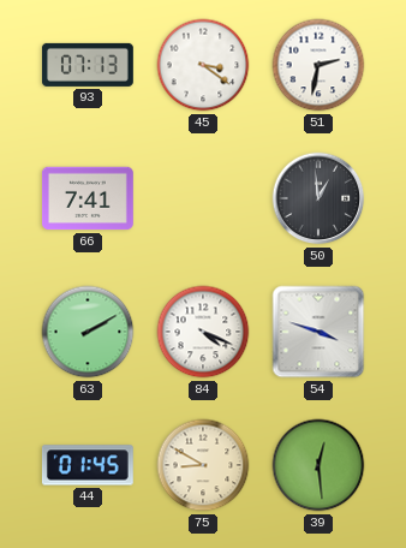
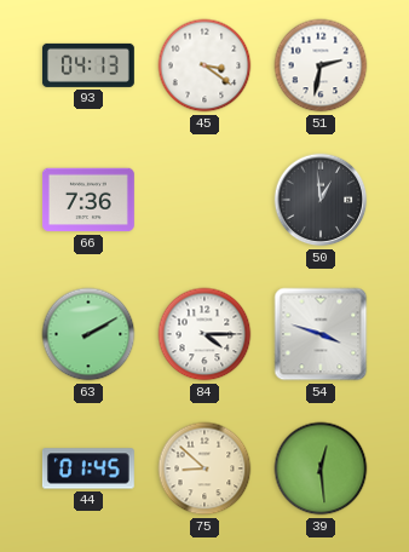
93: 07:13 -> 04:13
66: 7:41 -> 7:36
84: 4:19 -> 4:15
75: 8:50 -> 8:52
